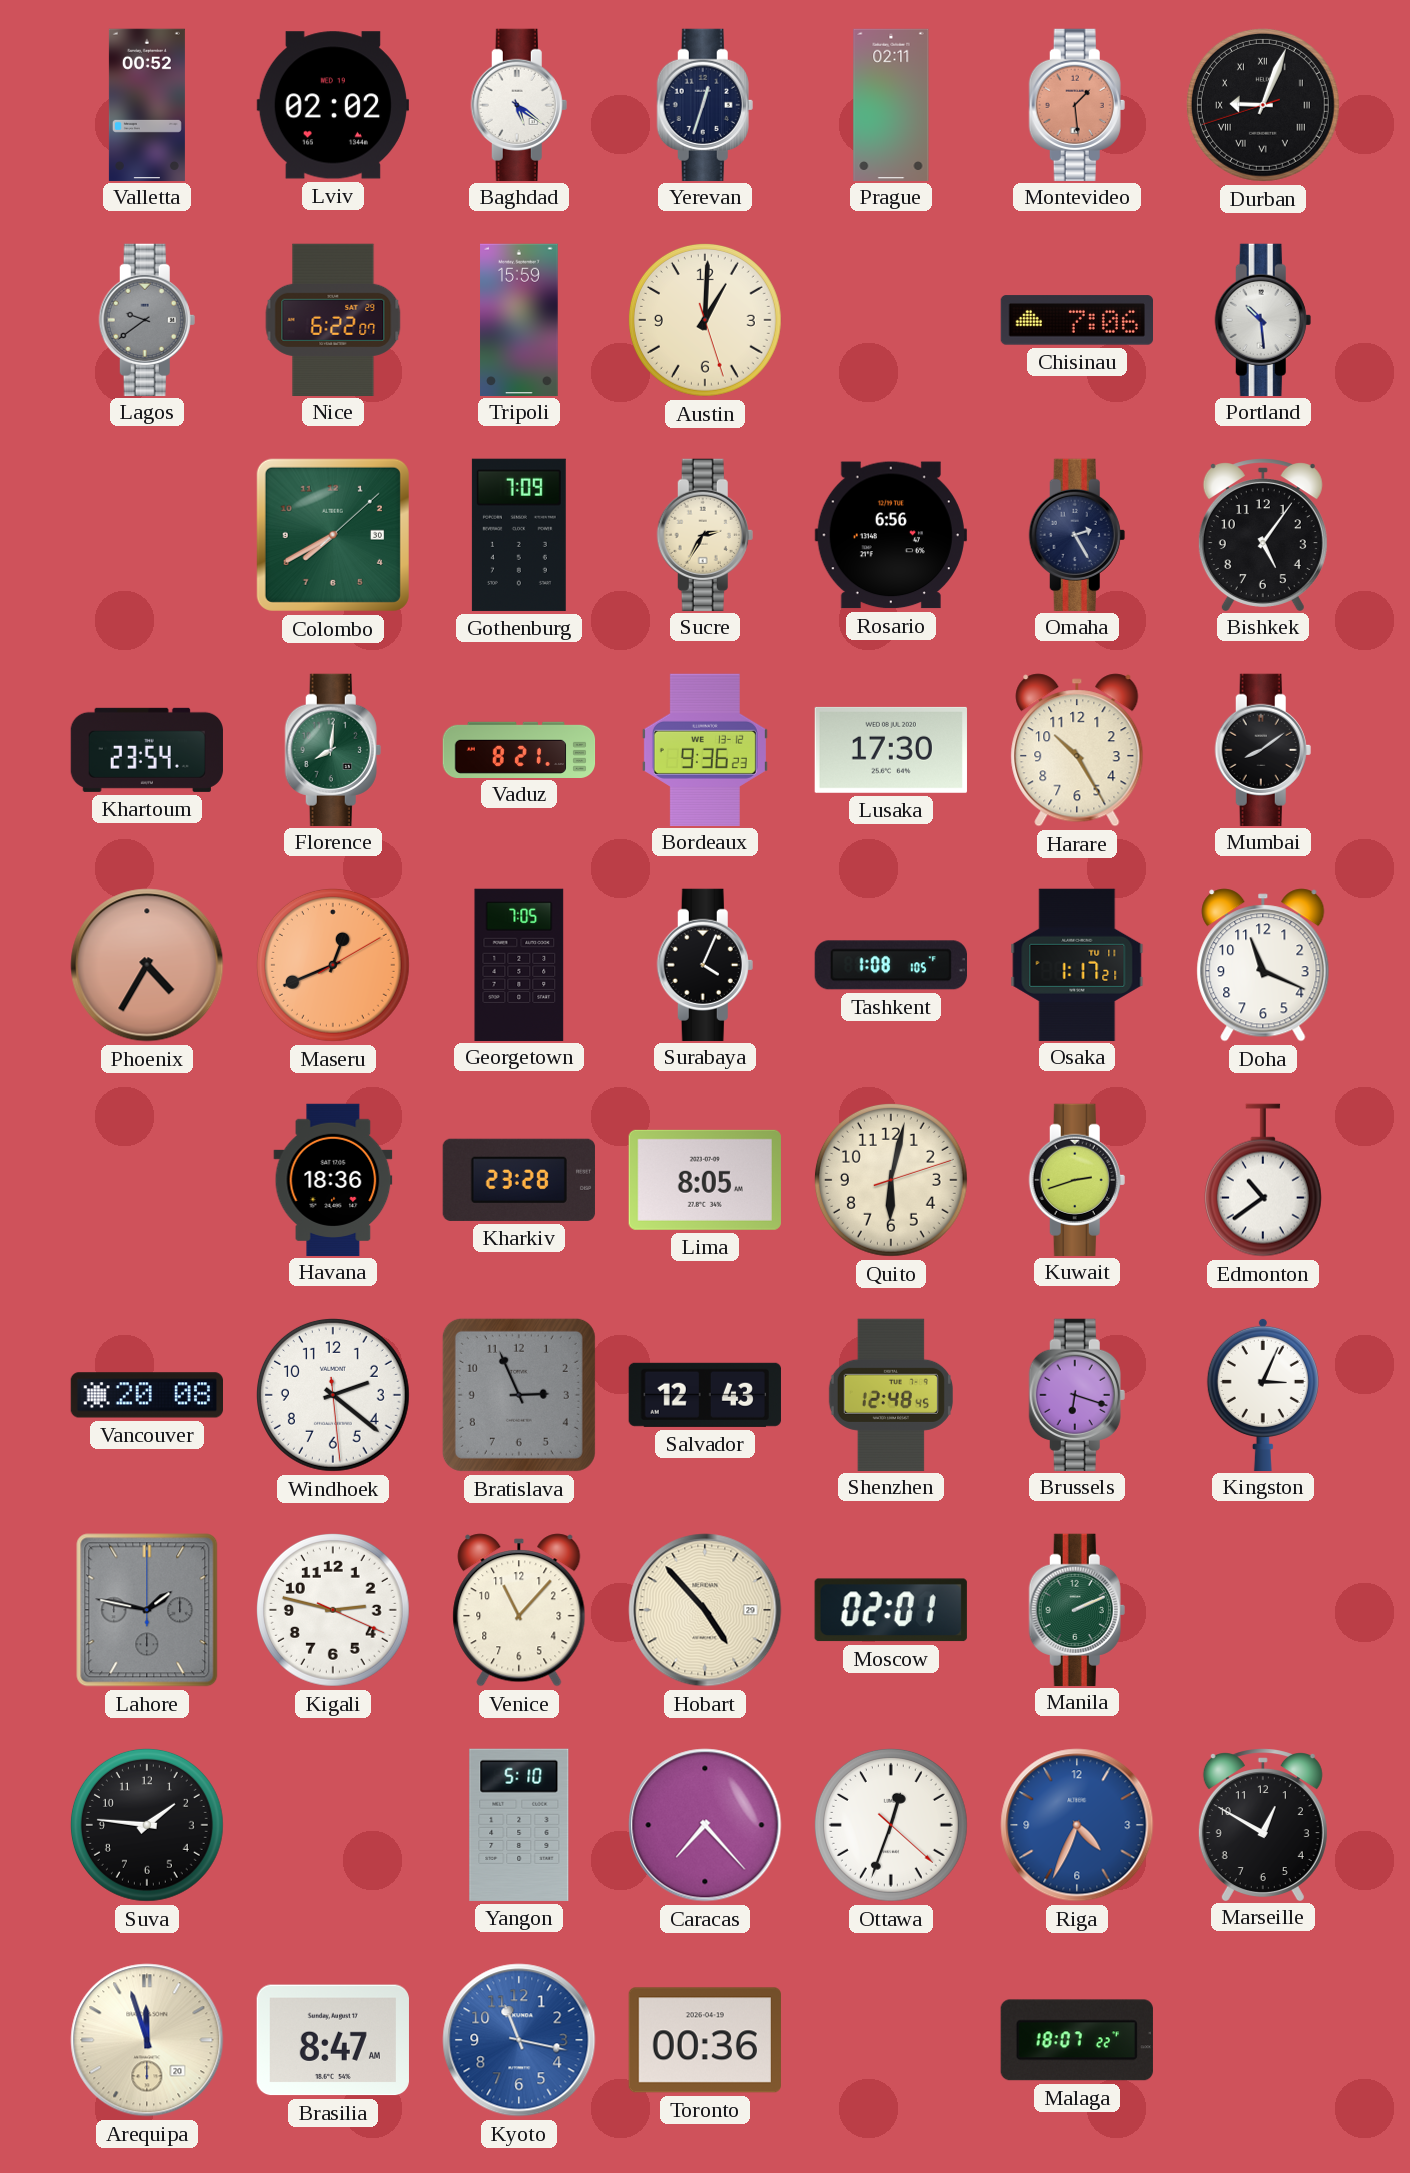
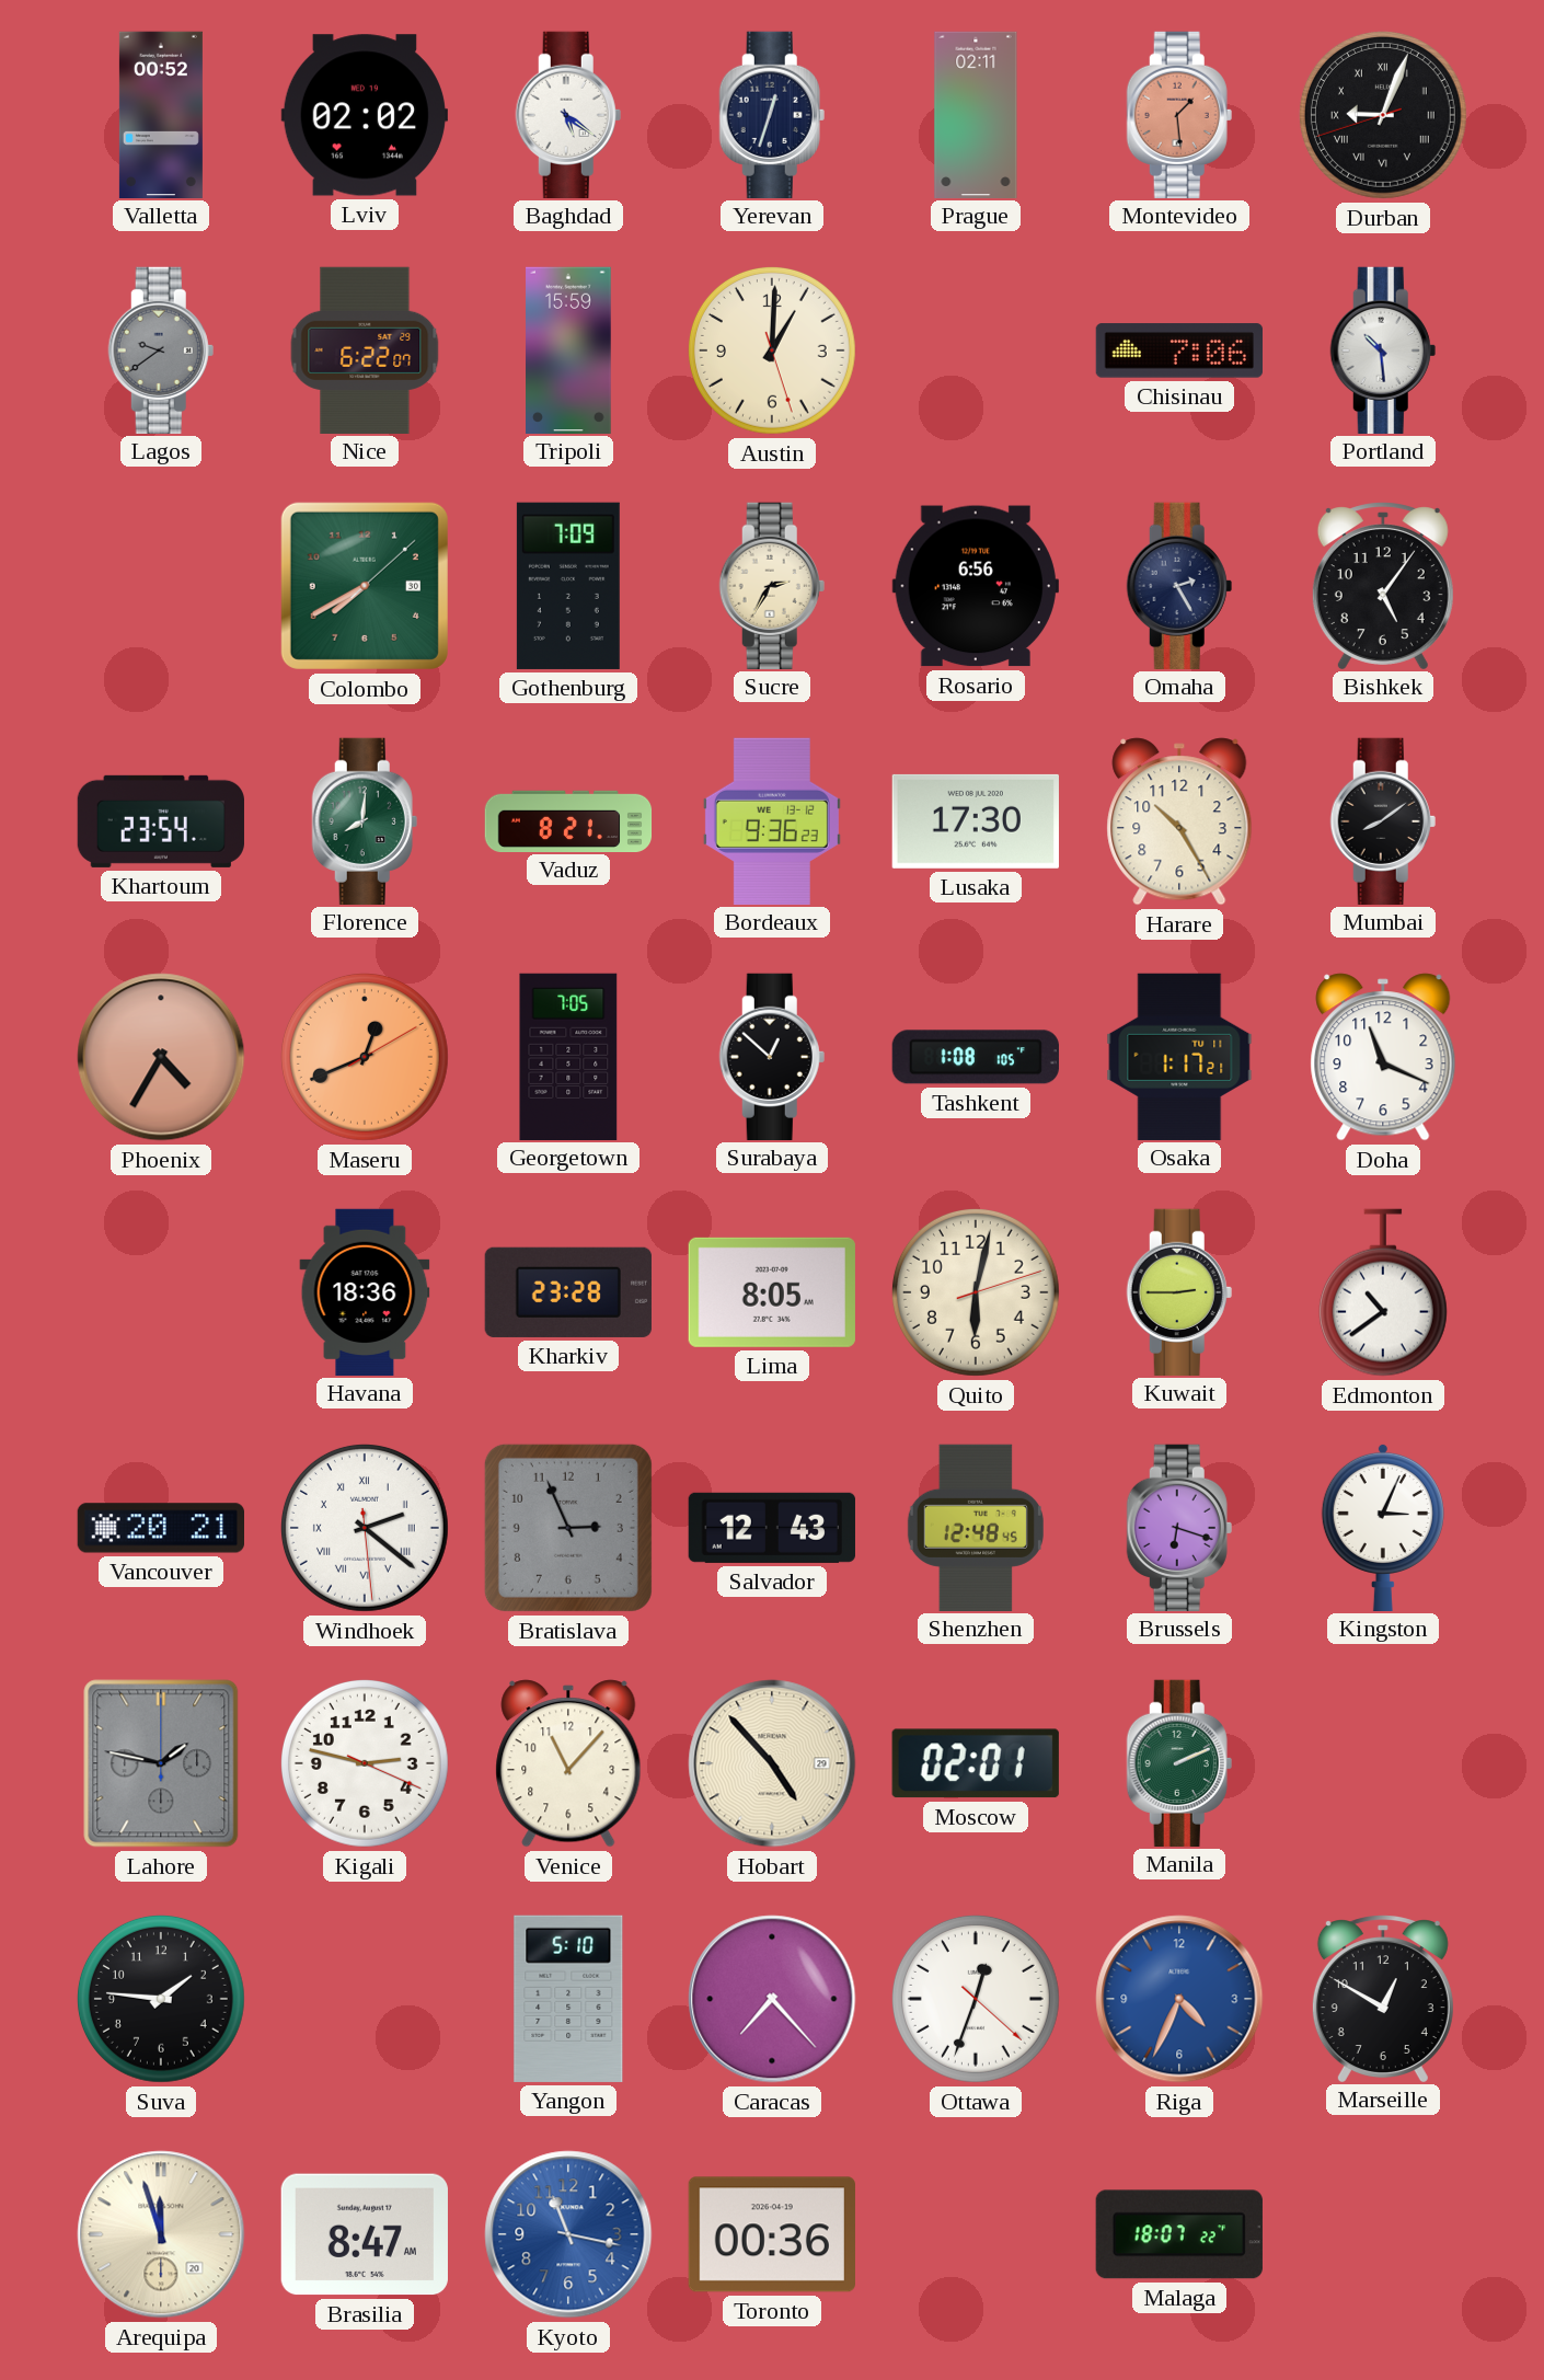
Surabaya: 4:04 -> 12:52
Kuwait: 2:42 -> 2:45
Vancouver: 20:08 -> 20:21
Windhoek numerals: Arabic -> Roman
